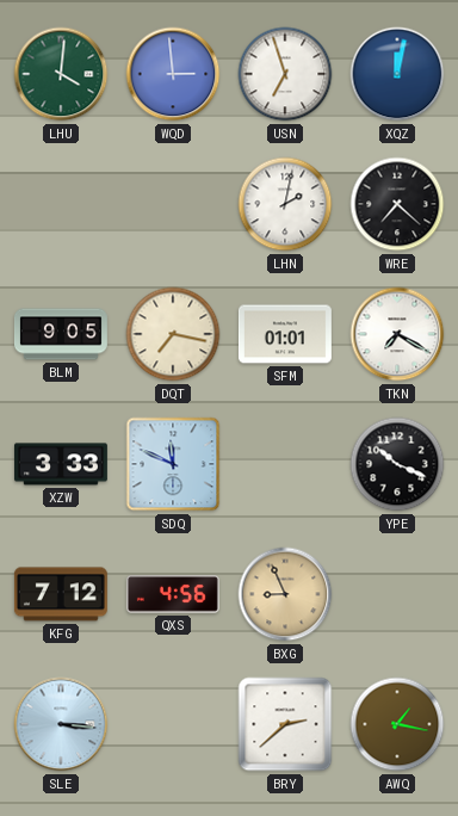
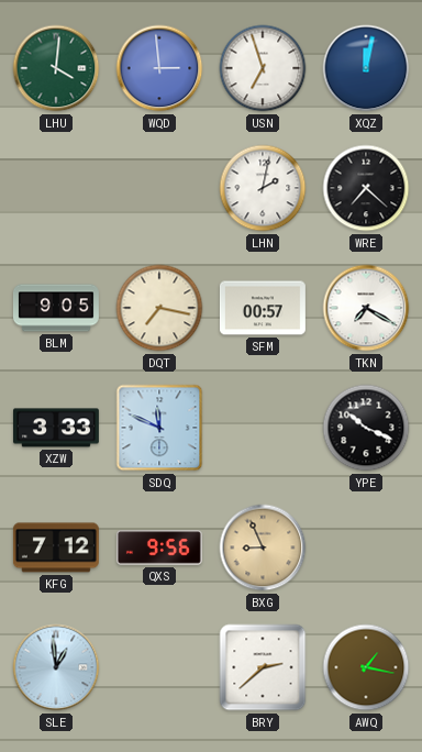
SFM: 01:01 -> 00:57
QXS: 4:56 -> 9:56
SLE: 3:16 -> 12:59
